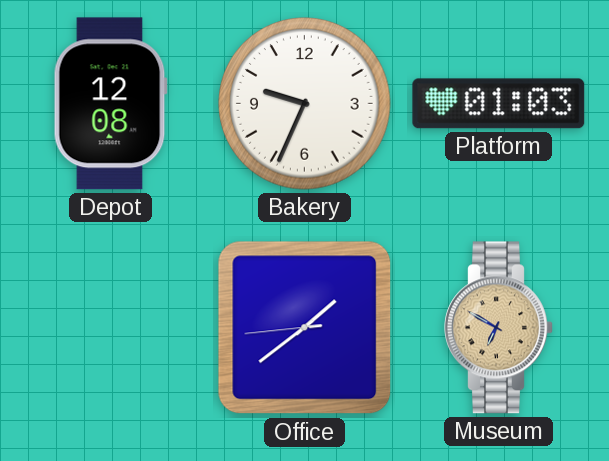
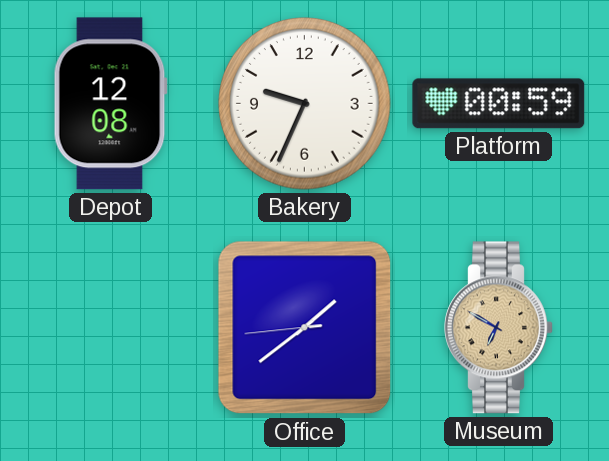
Platform: 01:03 -> 00:59
